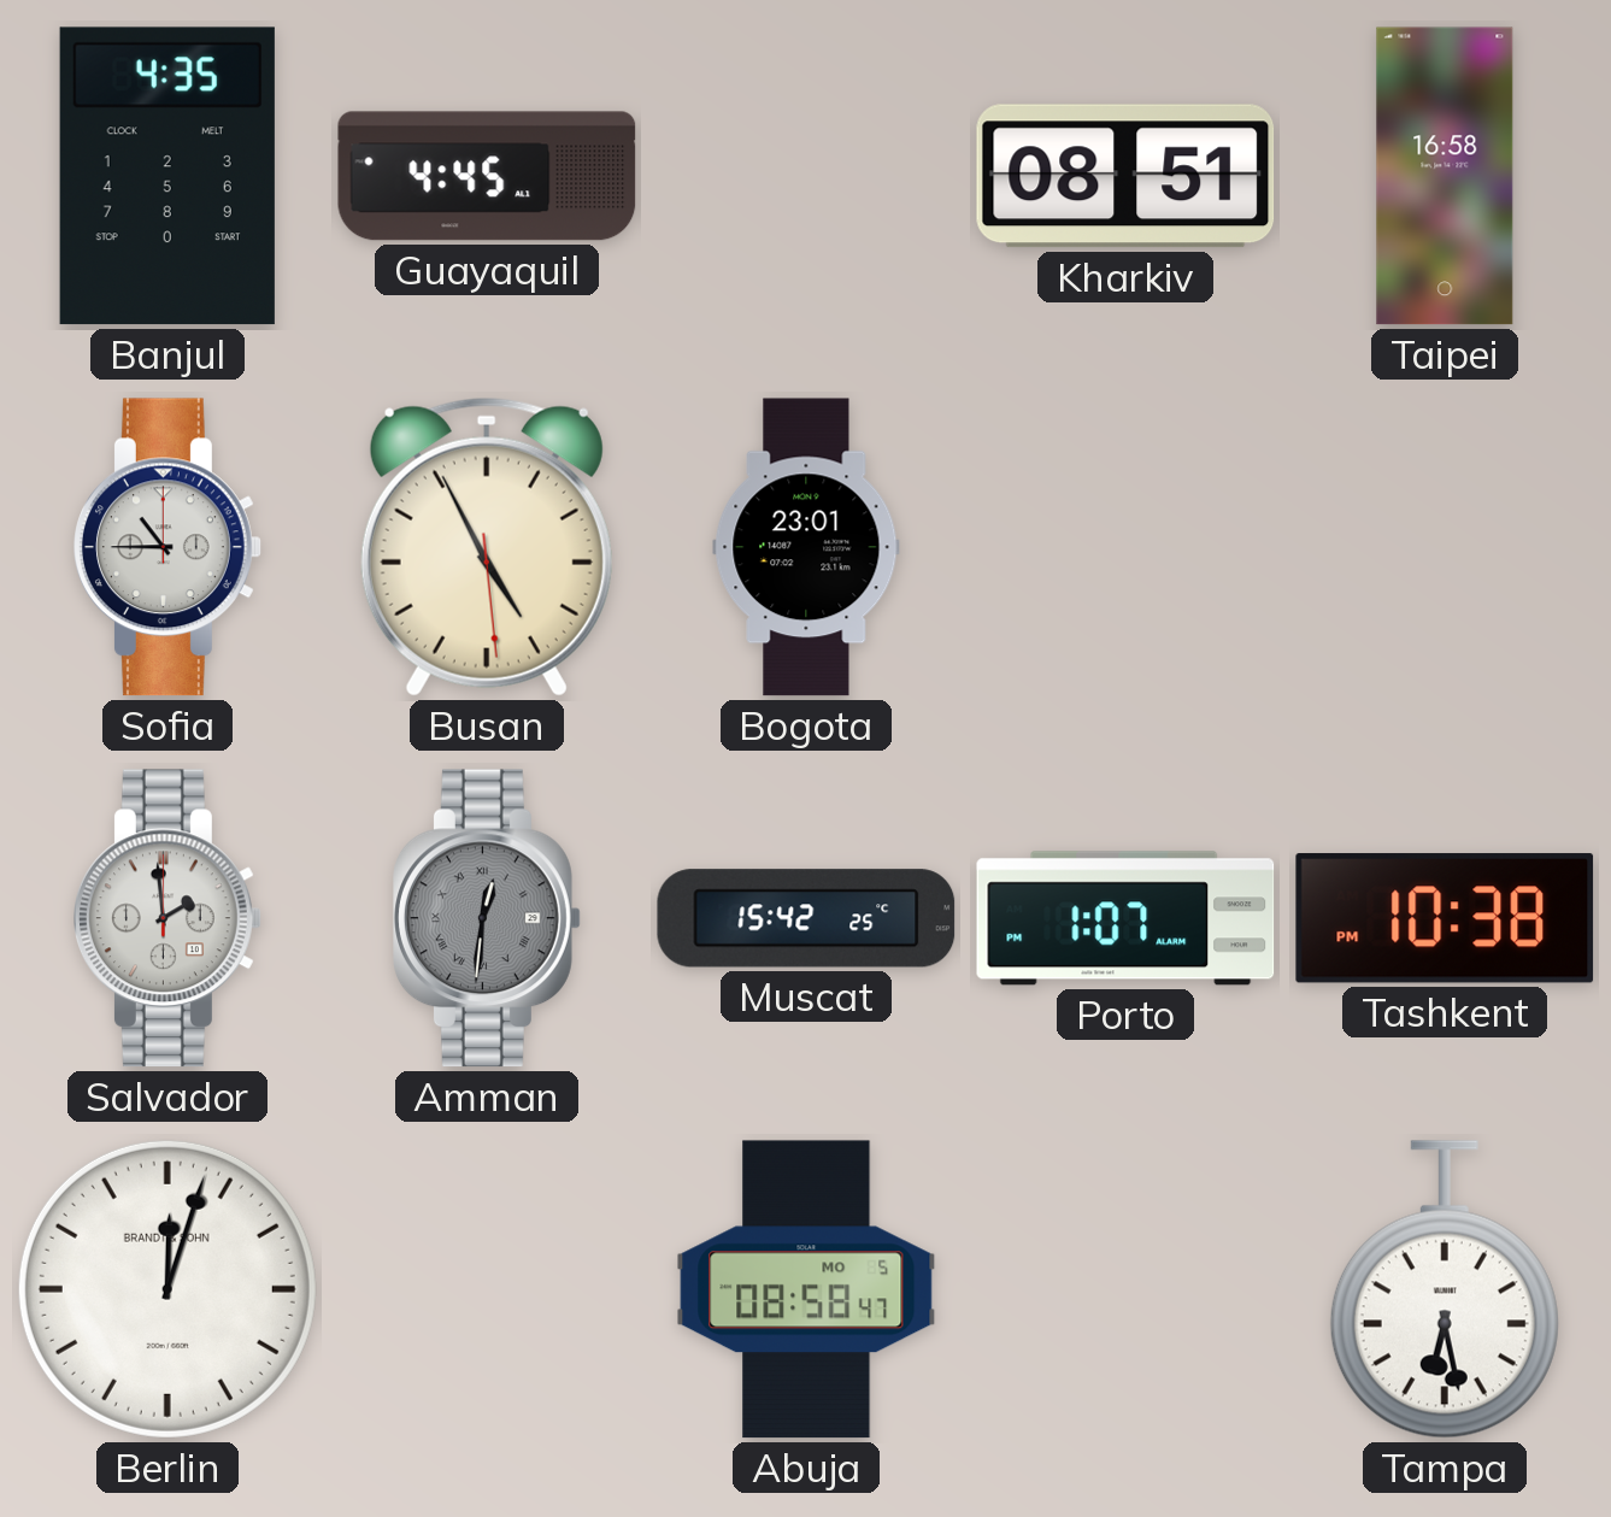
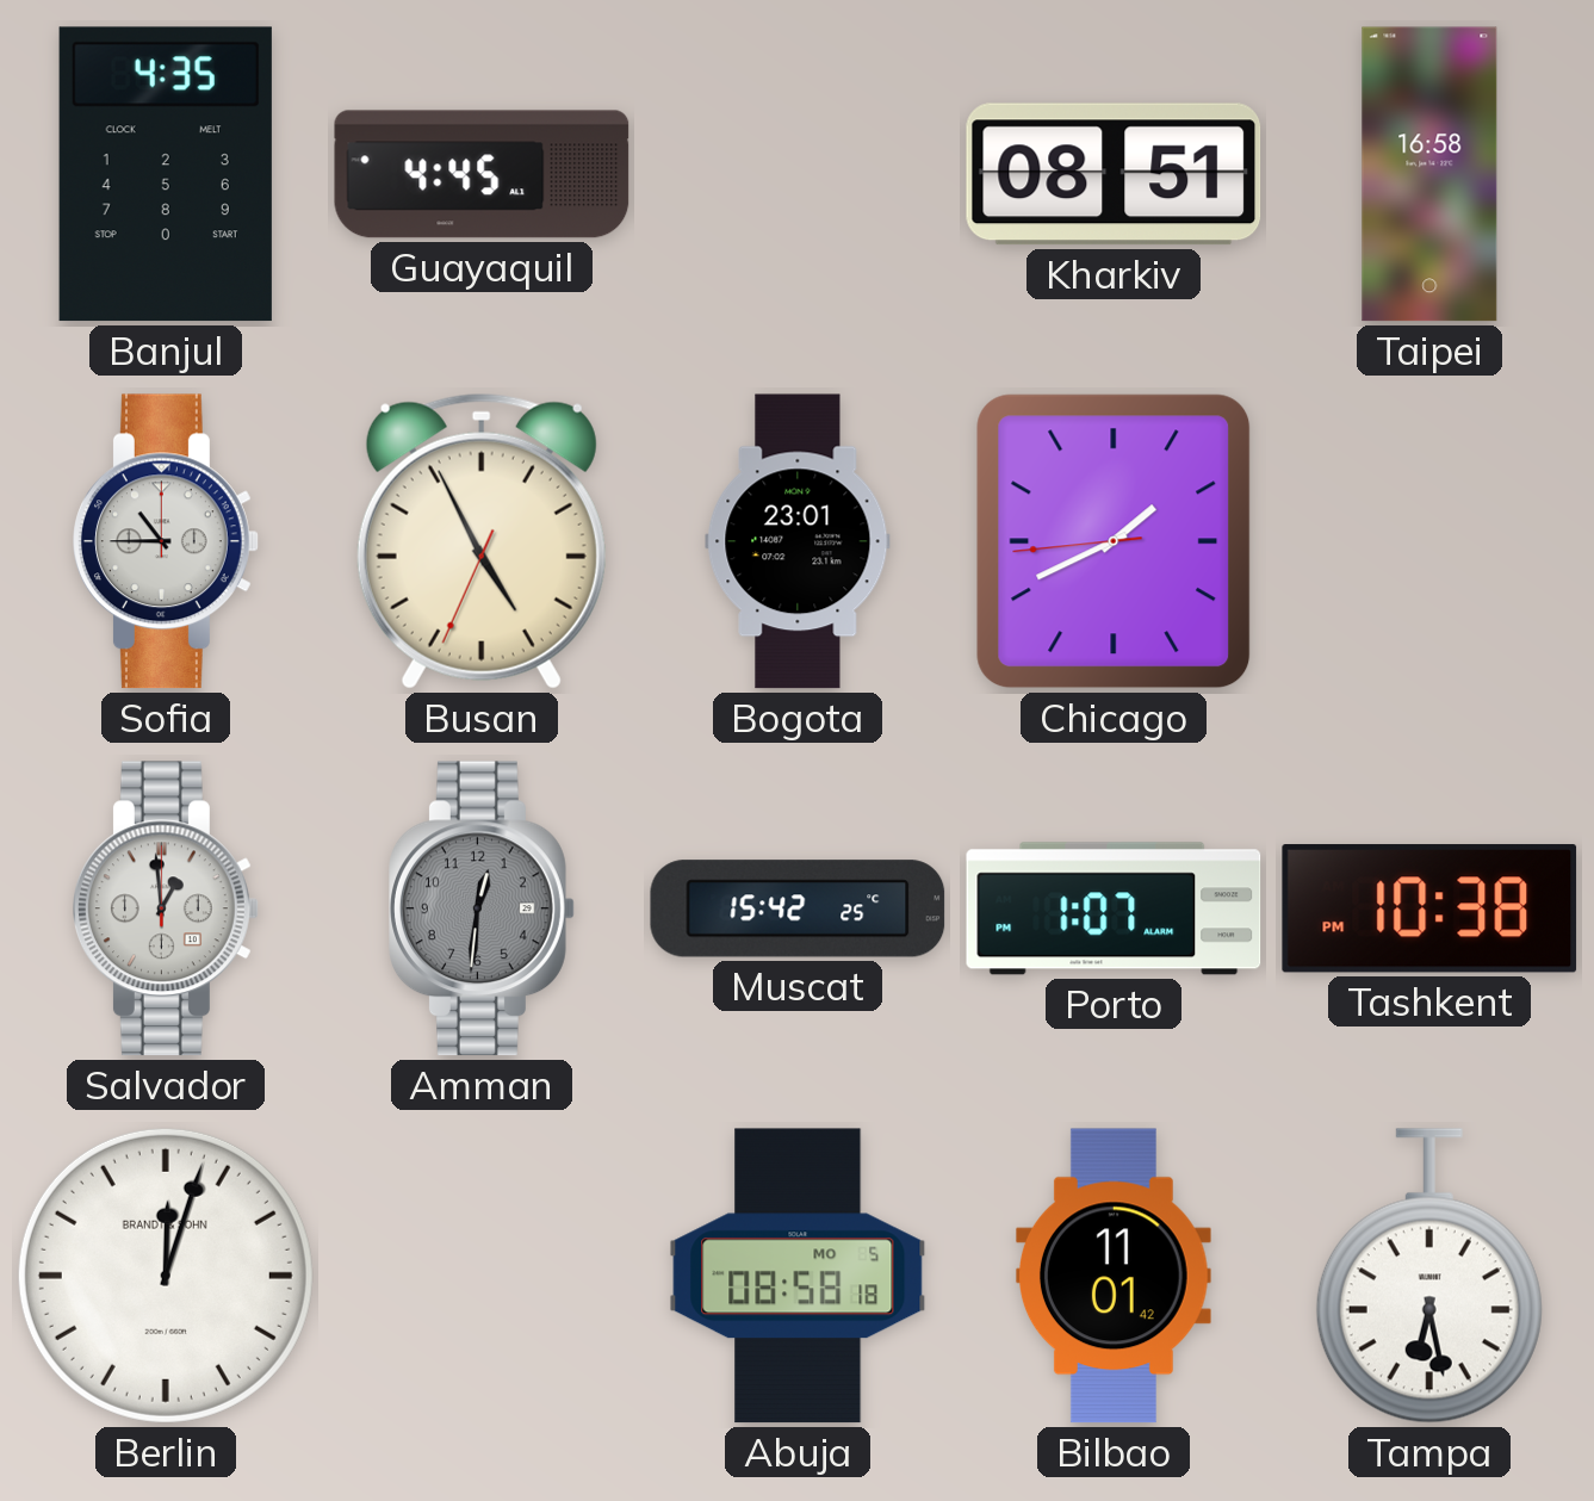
Busan: 4:55:29 -> 4:55:34
Chicago: none -> 1:40
Salvador: 1:59 -> 12:59
Amman numerals: Roman -> Arabic
Abuja: 08:58:47 -> 08:58:18
Bilbao: none -> 11:01
